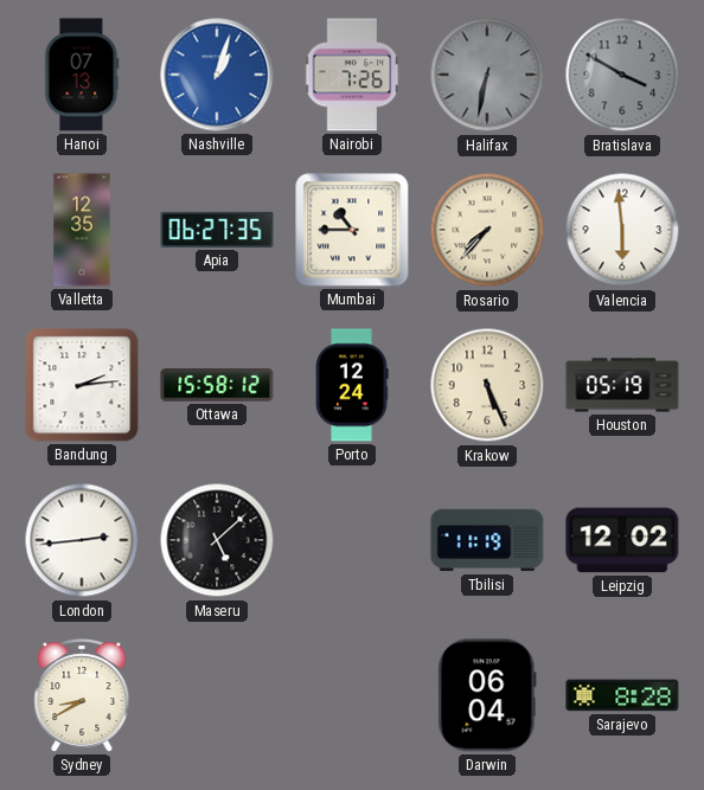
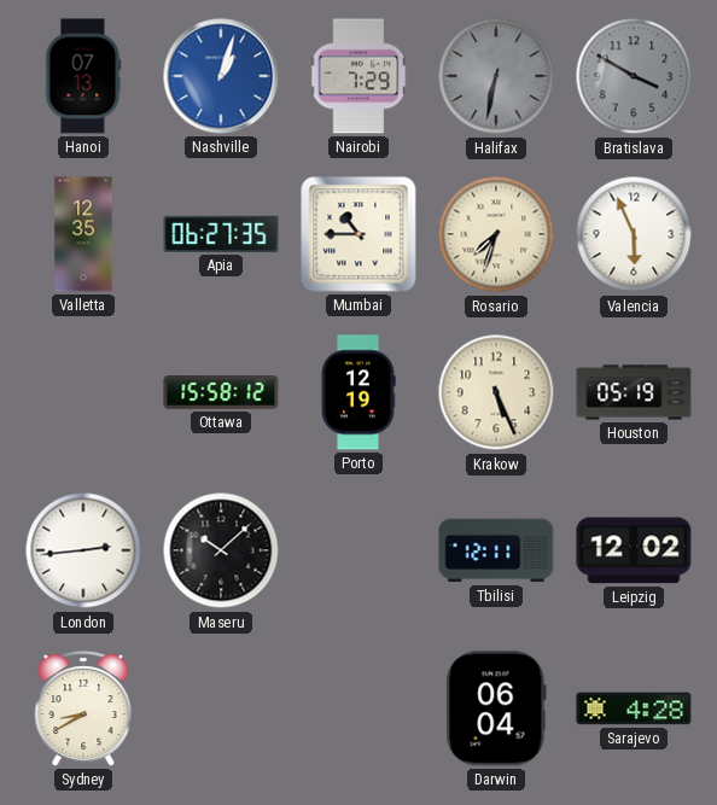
Nairobi: 7:26 -> 7:29
Rosario: 7:37 -> 7:33
Valencia: 5:59 -> 5:56
Bandung: 2:14 -> none
Porto: 12:24 -> 12:19
Maseru: 5:08 -> 10:08
Tbilisi: 11:19 -> 12:11
Sarajevo: 8:28 -> 4:28
